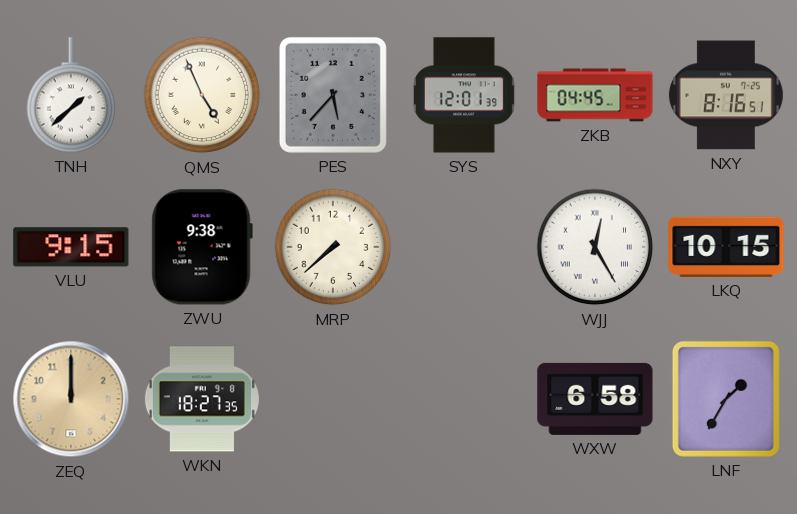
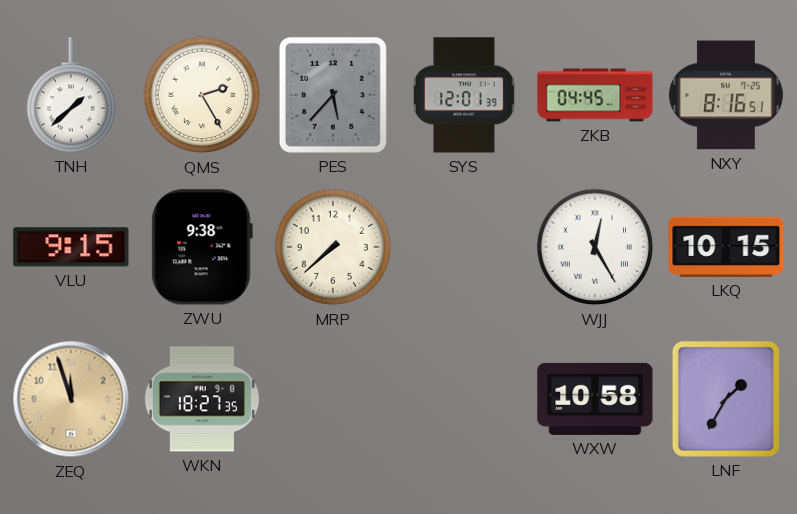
QMS: 4:56 -> 2:25
ZEQ: 12:00 -> 11:57
WXW: 6:58 -> 10:58
